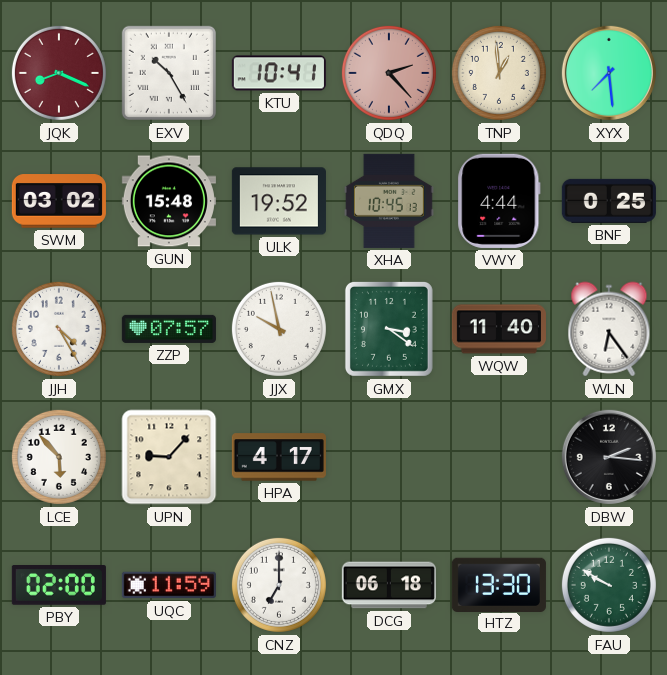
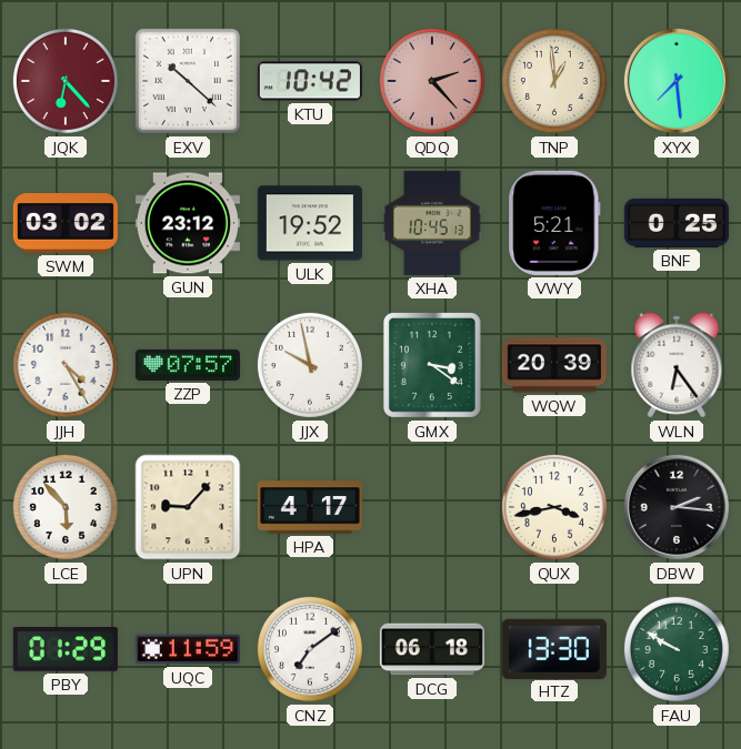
JQK: 8:19 -> 6:23
EXV: 10:25 -> 10:22
KTU: 10:41 -> 10:42
GUN: 15:48 -> 23:12
VWY: 4:44 -> 5:21
WQW: 11:40 -> 20:39
QUX: none -> 3:43
PBY: 02:00 -> 01:29
CNZ: 7:00 -> 7:09
